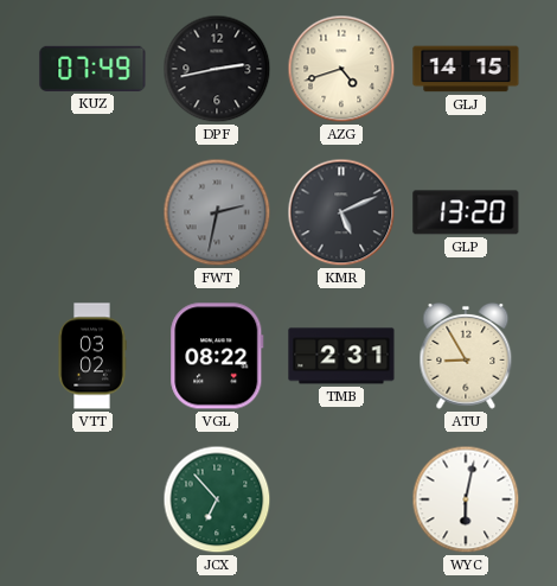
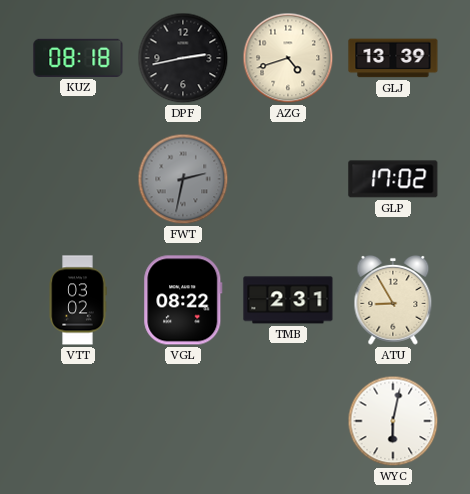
KUZ: 07:49 -> 08:18
GLJ: 14:15 -> 13:39
KMR: 5:11 -> none
GLP: 13:20 -> 17:02
JCX: 6:53 -> none
